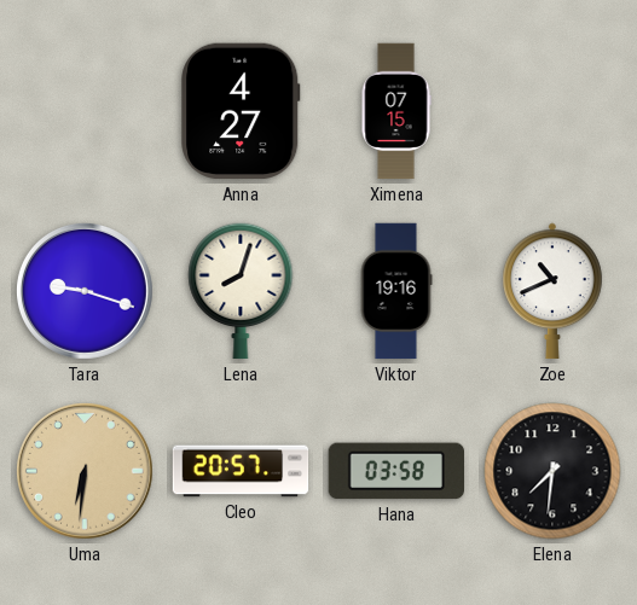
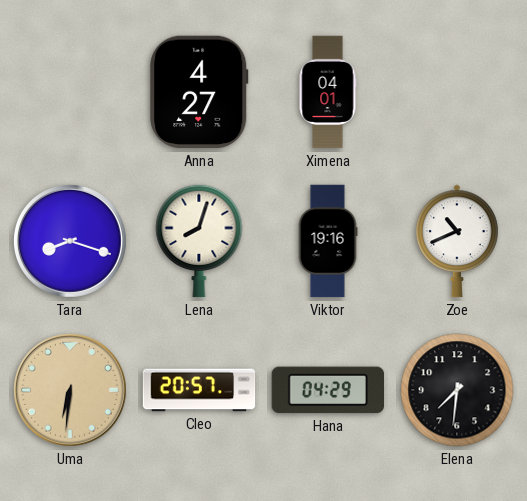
Ximena: 07:15 -> 04:01
Tara: 9:18 -> 8:18
Hana: 03:58 -> 04:29
